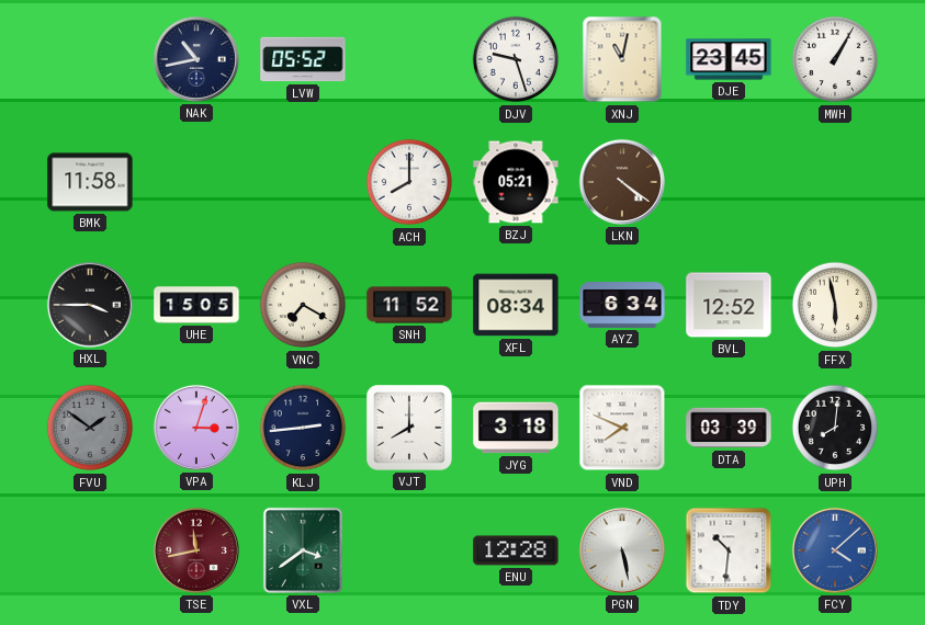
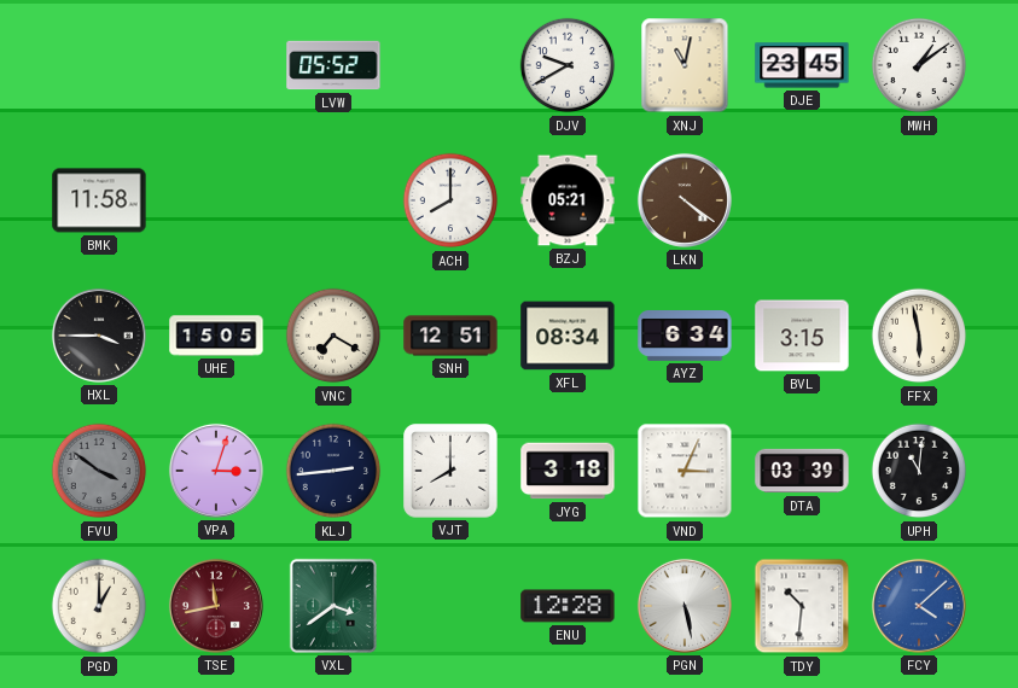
NAK: 10:43 -> none
DJV: 9:27 -> 9:40
MWH: 1:05 -> 1:09
SNH: 11:52 -> 12:51
BVL: 12:52 -> 3:15
FVU: 1:51 -> 3:51
VND: 7:49 -> 3:04
UPH: 8:01 -> 11:01
PGD: none -> 1:00
